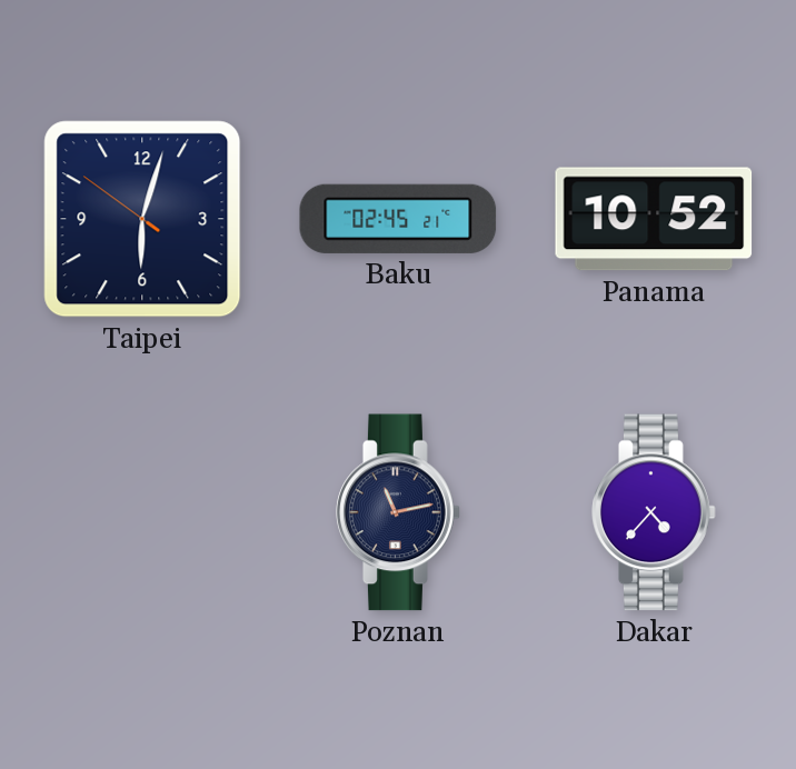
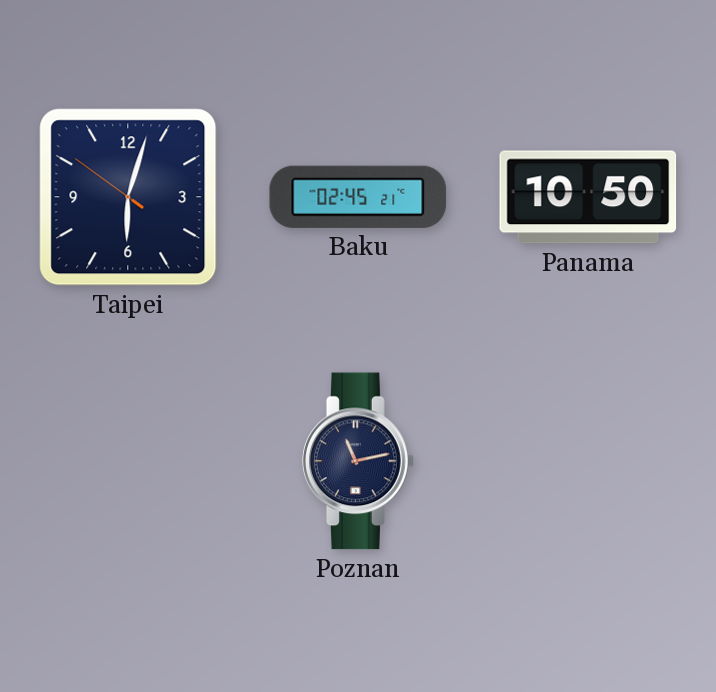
Panama: 10:52 -> 10:50
Dakar: 4:37 -> none
